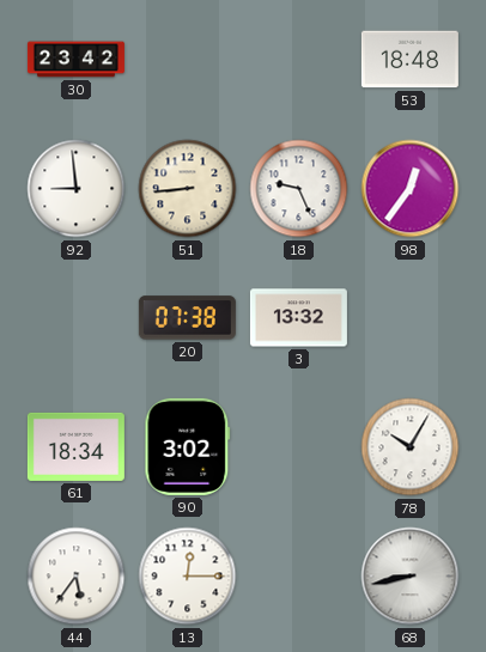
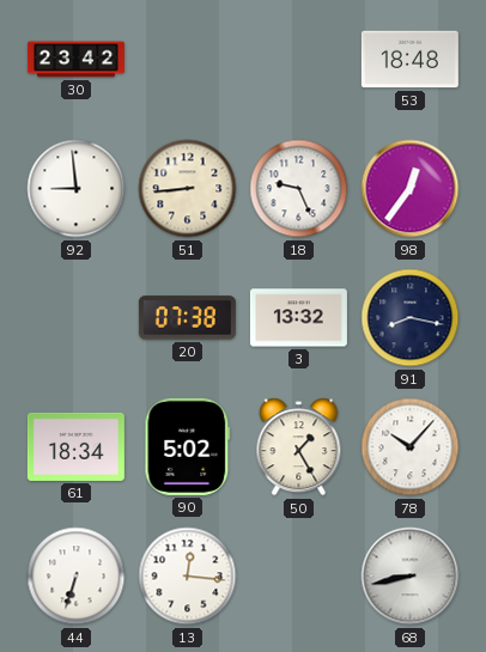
91: none -> 8:17
90: 3:02 -> 5:02
50: none -> 1:25
78: 10:05 -> 10:07
44: 5:36 -> 6:33
13: 12:15 -> 12:16
